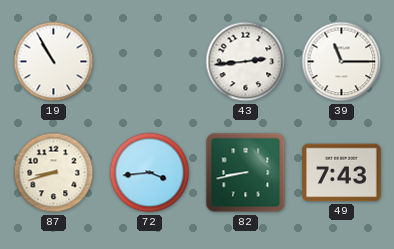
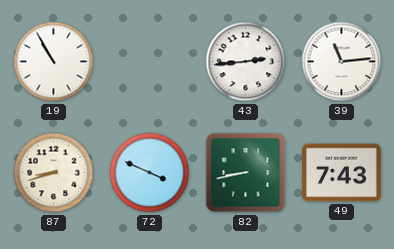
39: 11:15 -> 11:14
72: 3:44 -> 3:49
